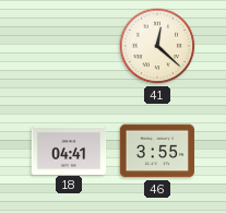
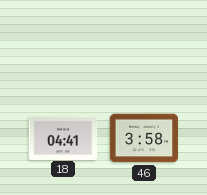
41: 12:22 -> none
46: 3:55 -> 3:58
